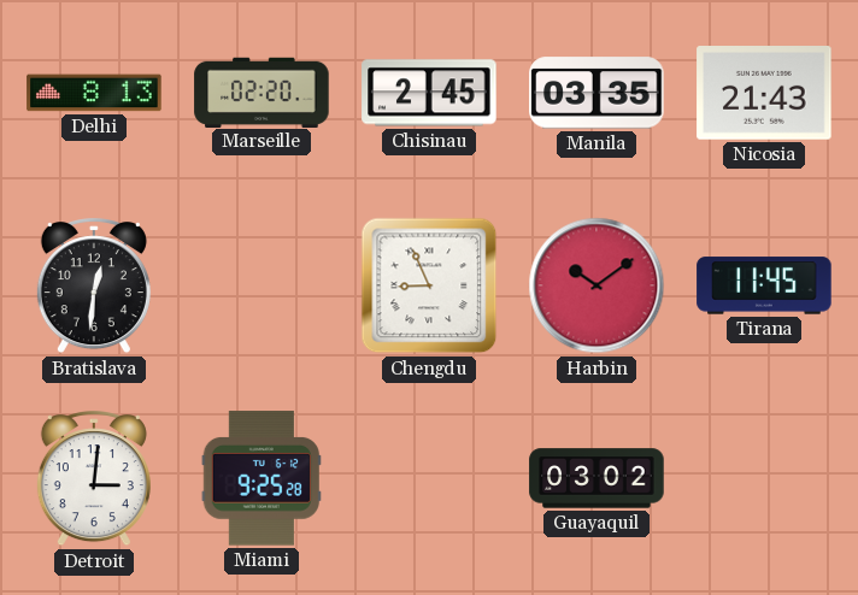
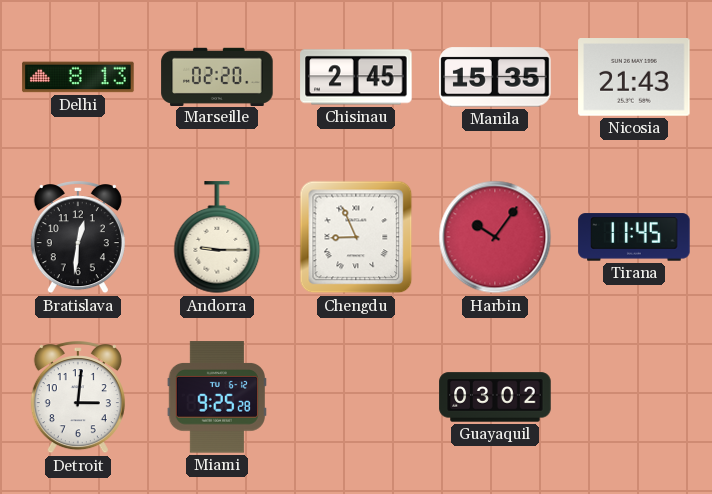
Manila: 03:35 -> 15:35
Andorra: none -> 9:15
Harbin: 10:09 -> 10:06
